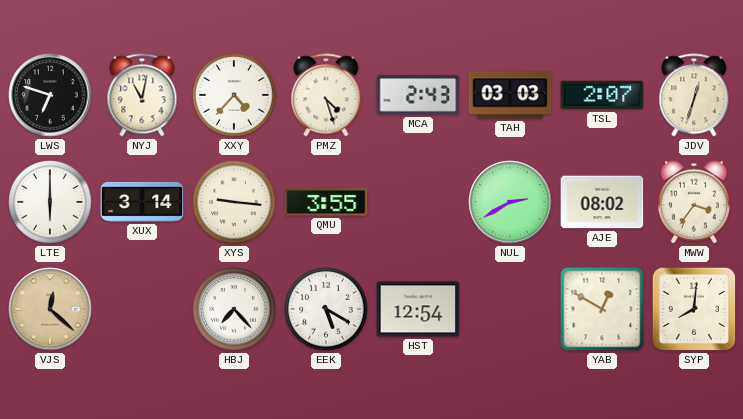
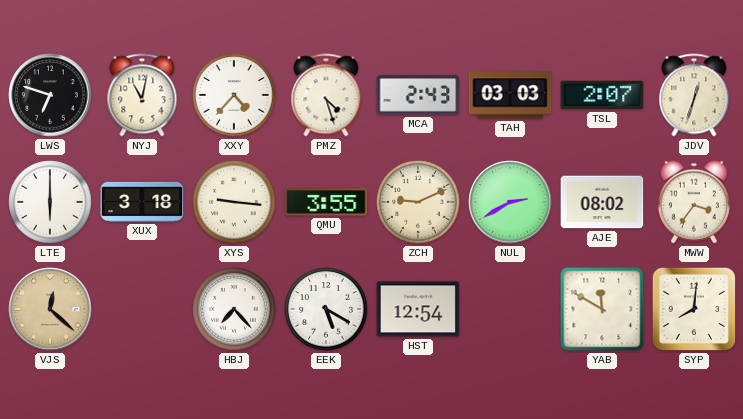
XUX: 3:14 -> 3:18
ZCH: none -> 9:11
YAB: 12:50 -> 11:50
